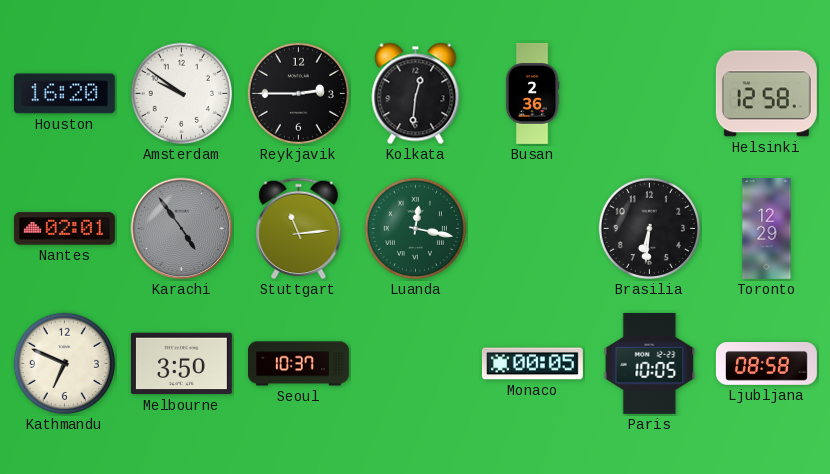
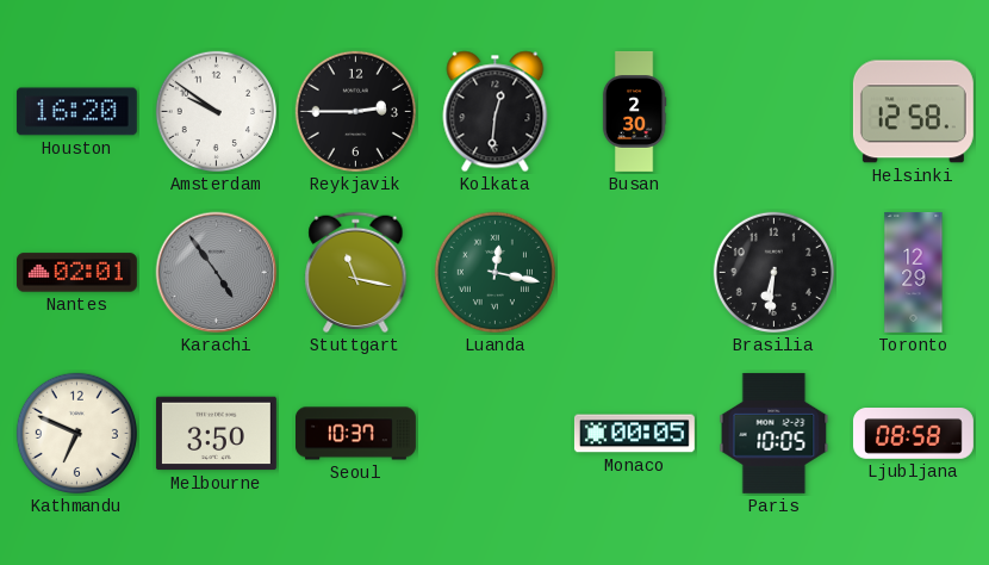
Busan: 2:36 -> 2:30
Stuttgart: 11:14 -> 11:17
